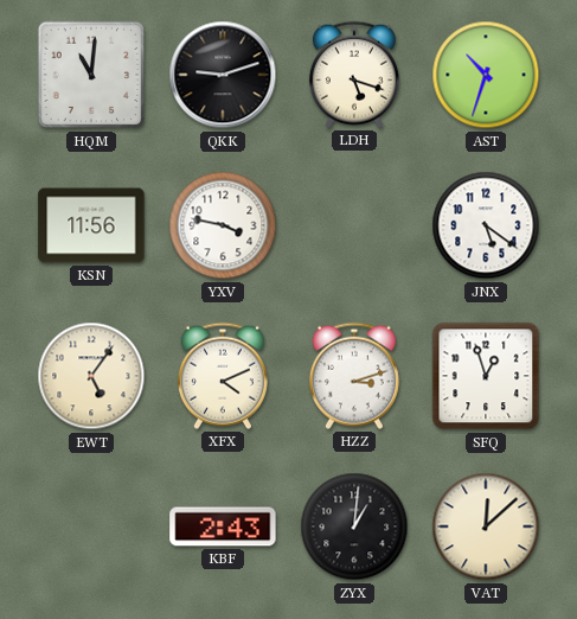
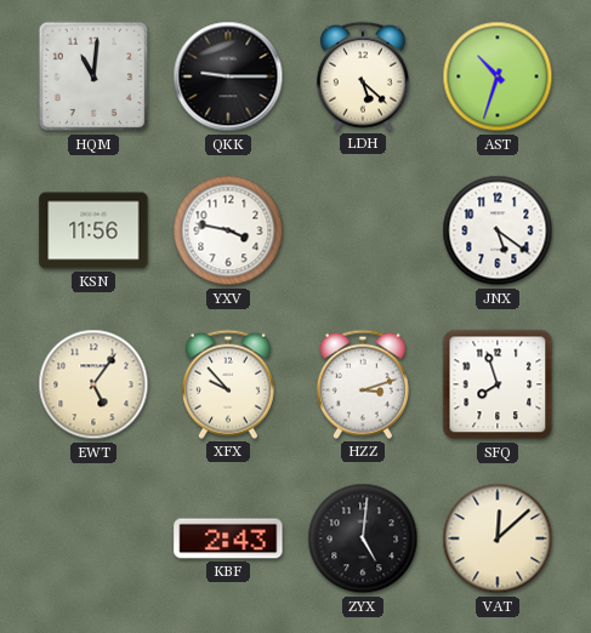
QKK: 9:12 -> 9:15
LDH: 5:18 -> 5:22
XFX: 4:11 -> 9:53
SFQ: 12:57 -> 7:57
ZYX: 1:01 -> 5:01
